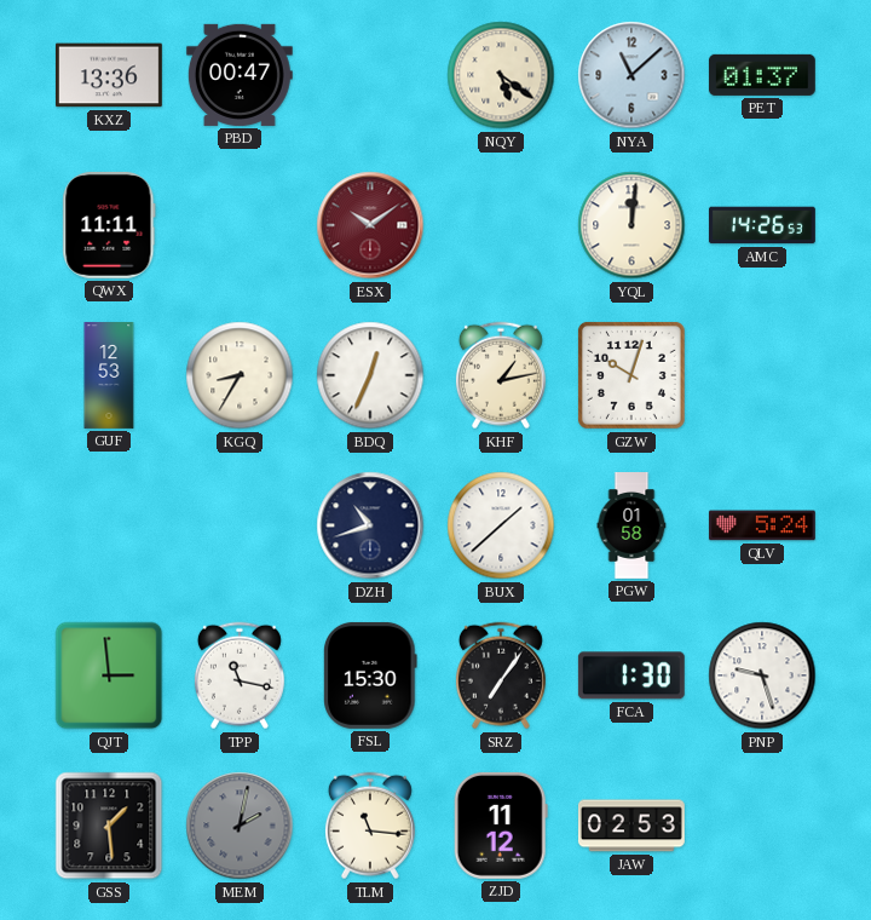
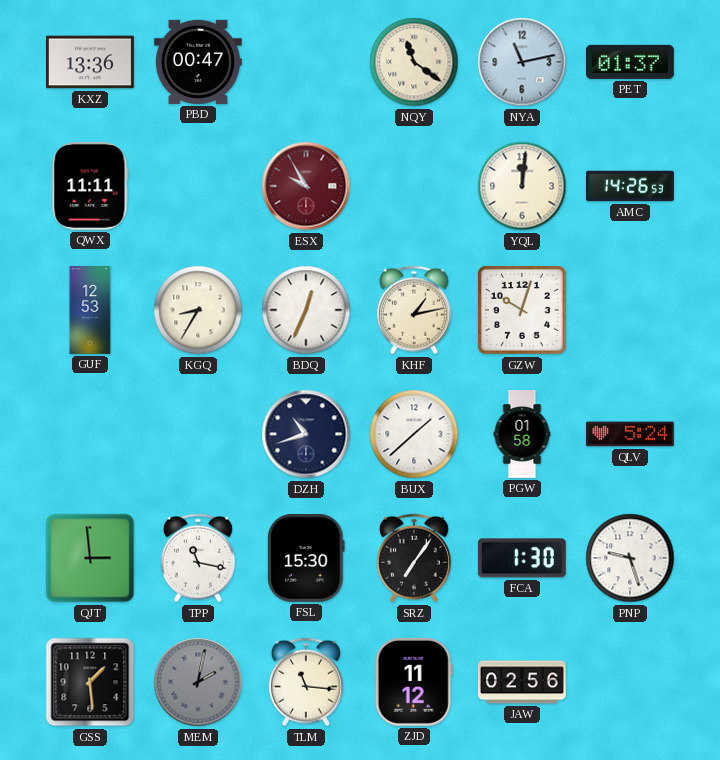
NQY: 5:21 -> 11:21
NYA: 11:08 -> 11:13
ESX: 10:09 -> 9:55
JAW: 02:53 -> 02:56
